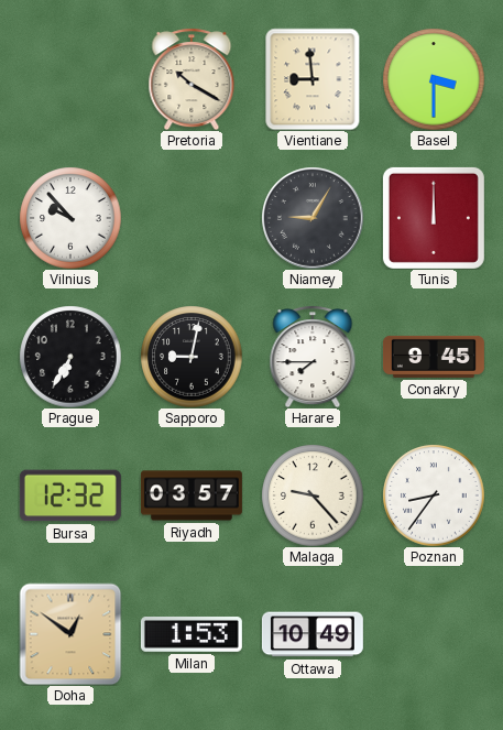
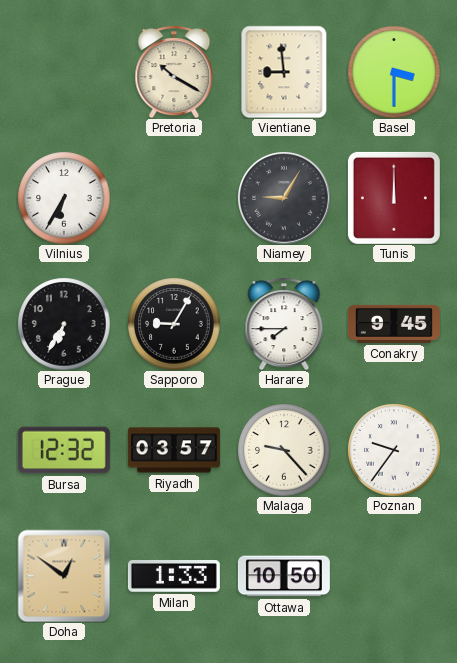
Vilnius: 9:53 -> 6:35
Sapporo: 9:02 -> 9:05
Poznan: 8:36 -> 9:36
Milan: 1:53 -> 1:33
Ottawa: 10:49 -> 10:50
